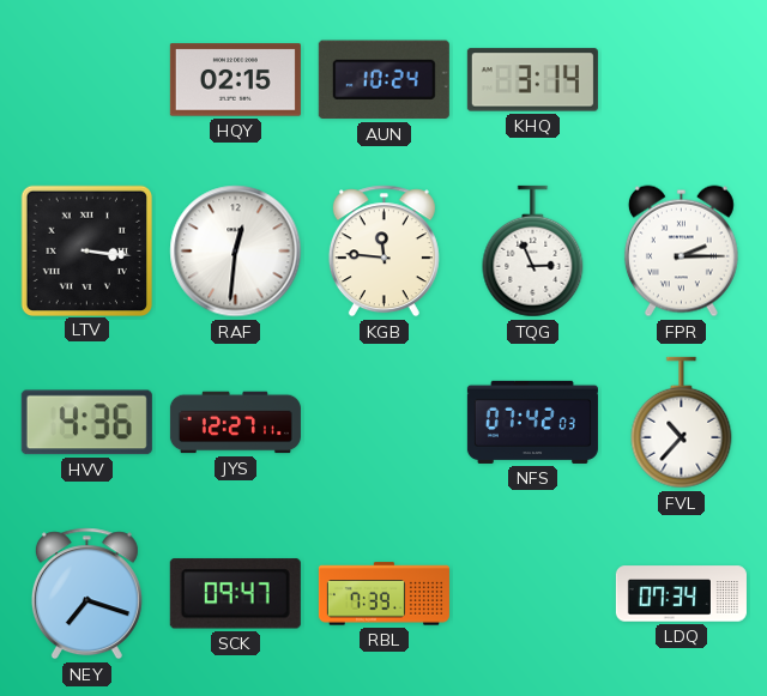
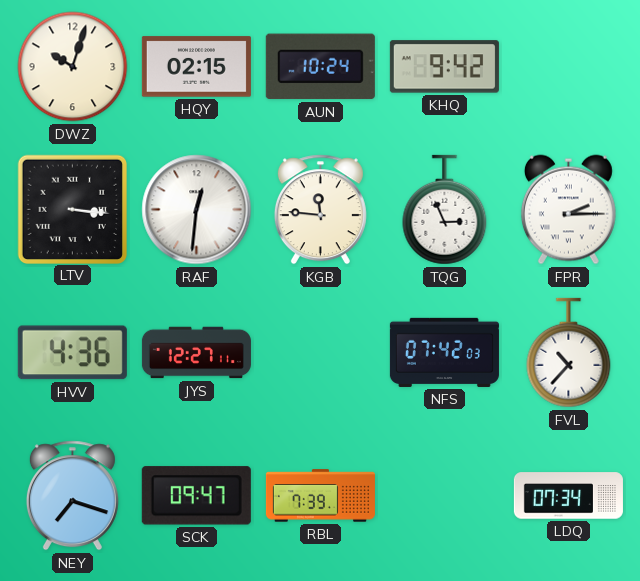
DWZ: none -> 10:03
KHQ: 3:14 -> 9:42
